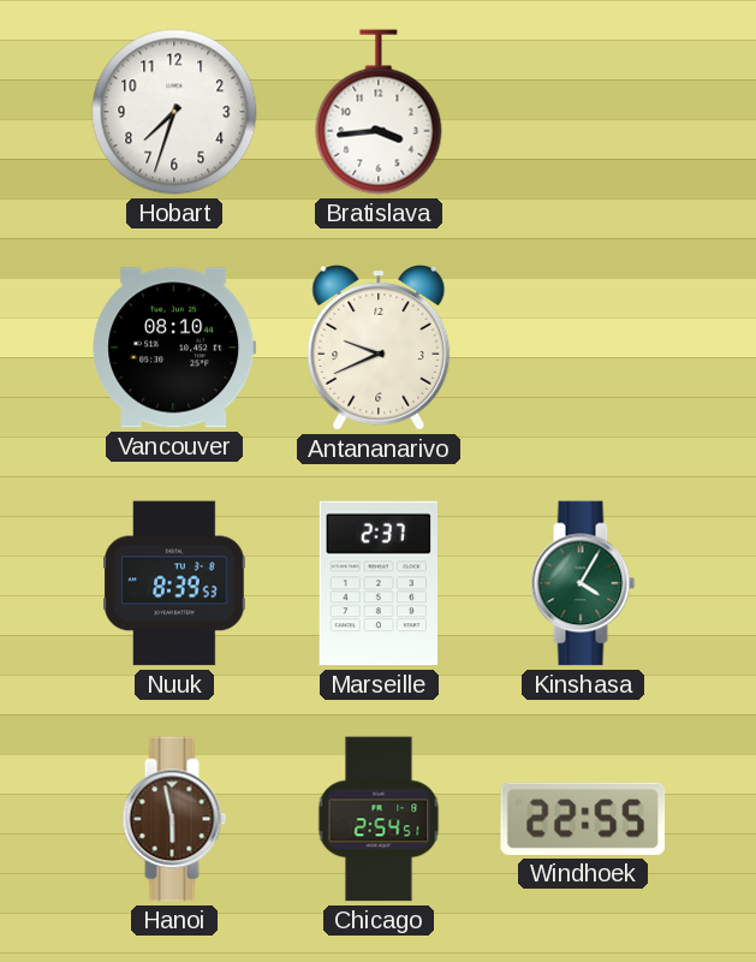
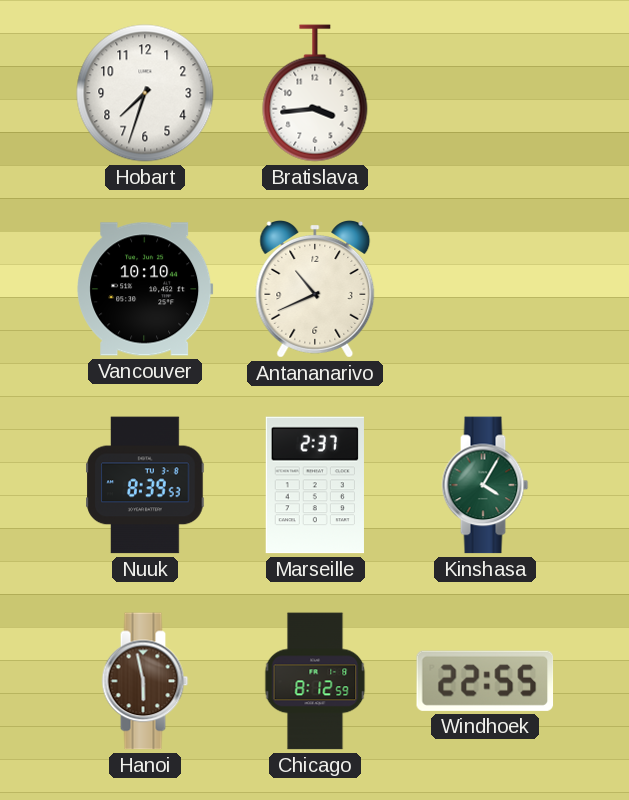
Vancouver: 08:10 -> 10:10
Antananarivo: 9:41 -> 10:41
Chicago: 2:54 -> 8:12
